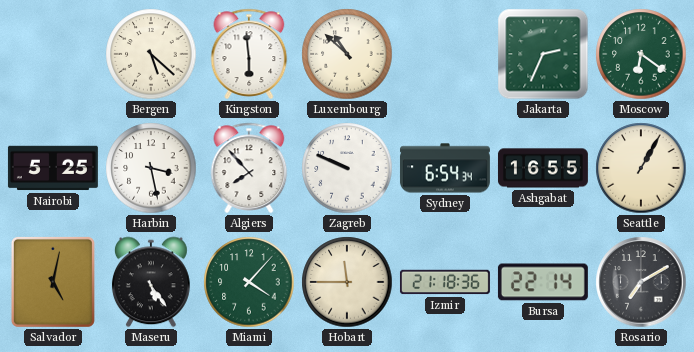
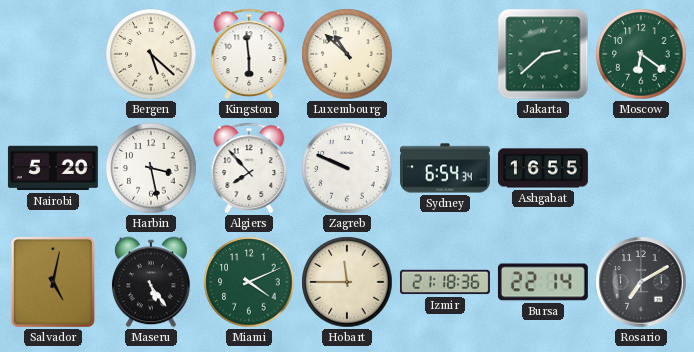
Jakarta: 2:34 -> 2:38
Nairobi: 5:25 -> 5:20
Seattle: 1:05 -> none
Miami: 4:07 -> 4:11
